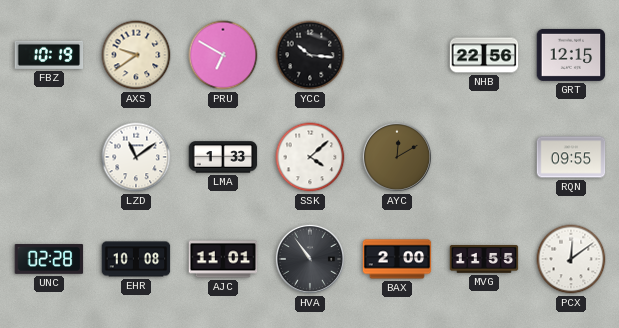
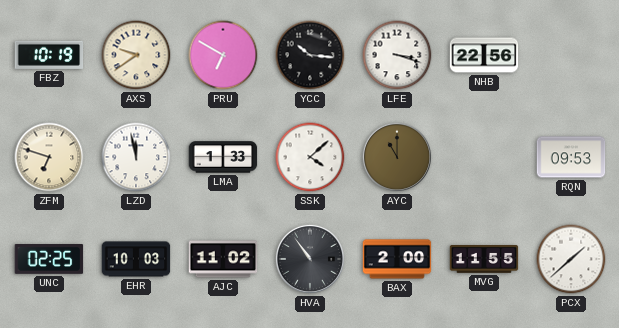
LFE: none -> 3:18
GRT: 12:15 -> none
ZFM: none -> 6:48
LZD: 11:09 -> 11:58
AYC: 12:10 -> 11:00
RQN: 09:55 -> 09:53
UNC: 02:28 -> 02:25
EHR: 10:08 -> 10:03
AJC: 11:01 -> 11:02
PCX: 12:09 -> 1:38
